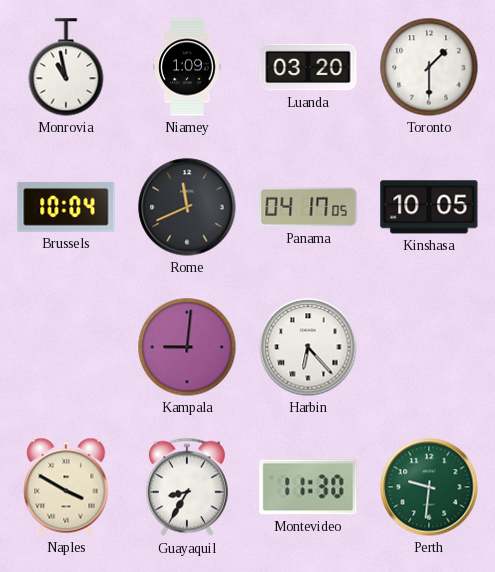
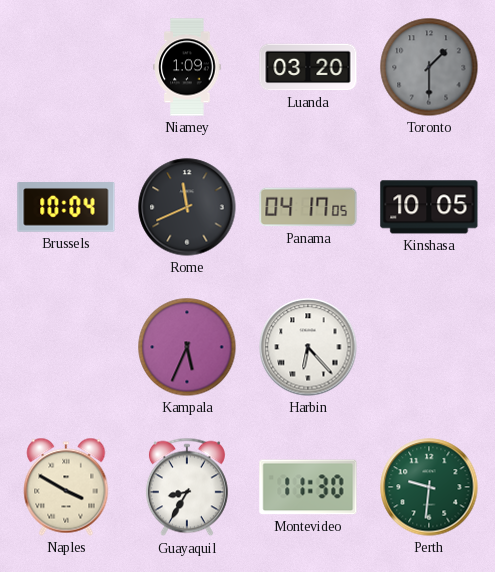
Monrovia: 10:58 -> none
Toronto dial: white -> grey
Kampala: 9:01 -> 5:34
